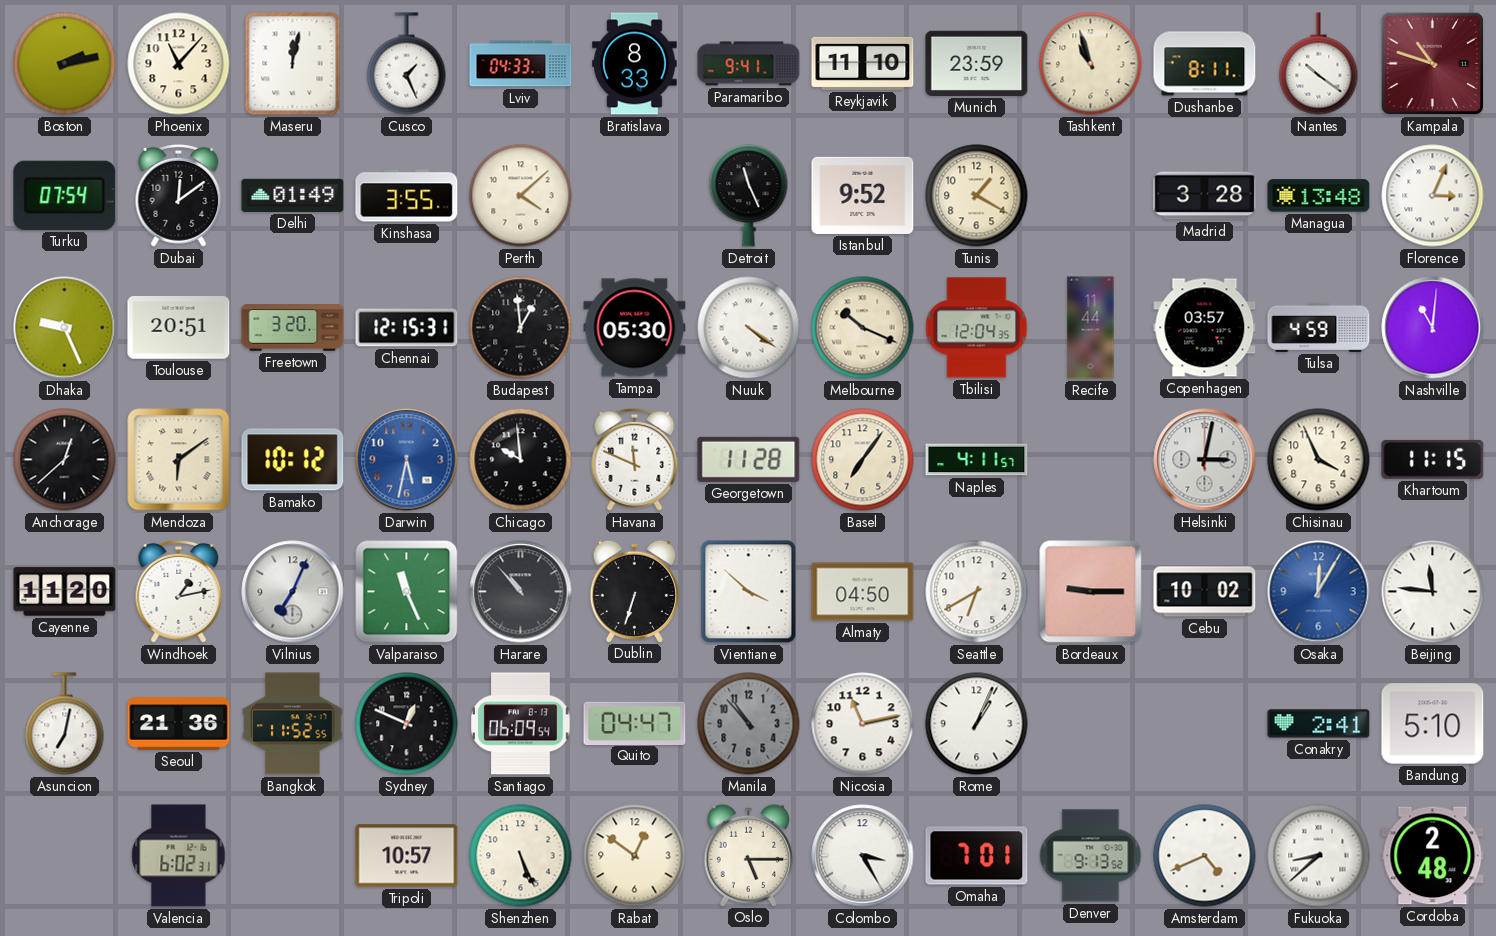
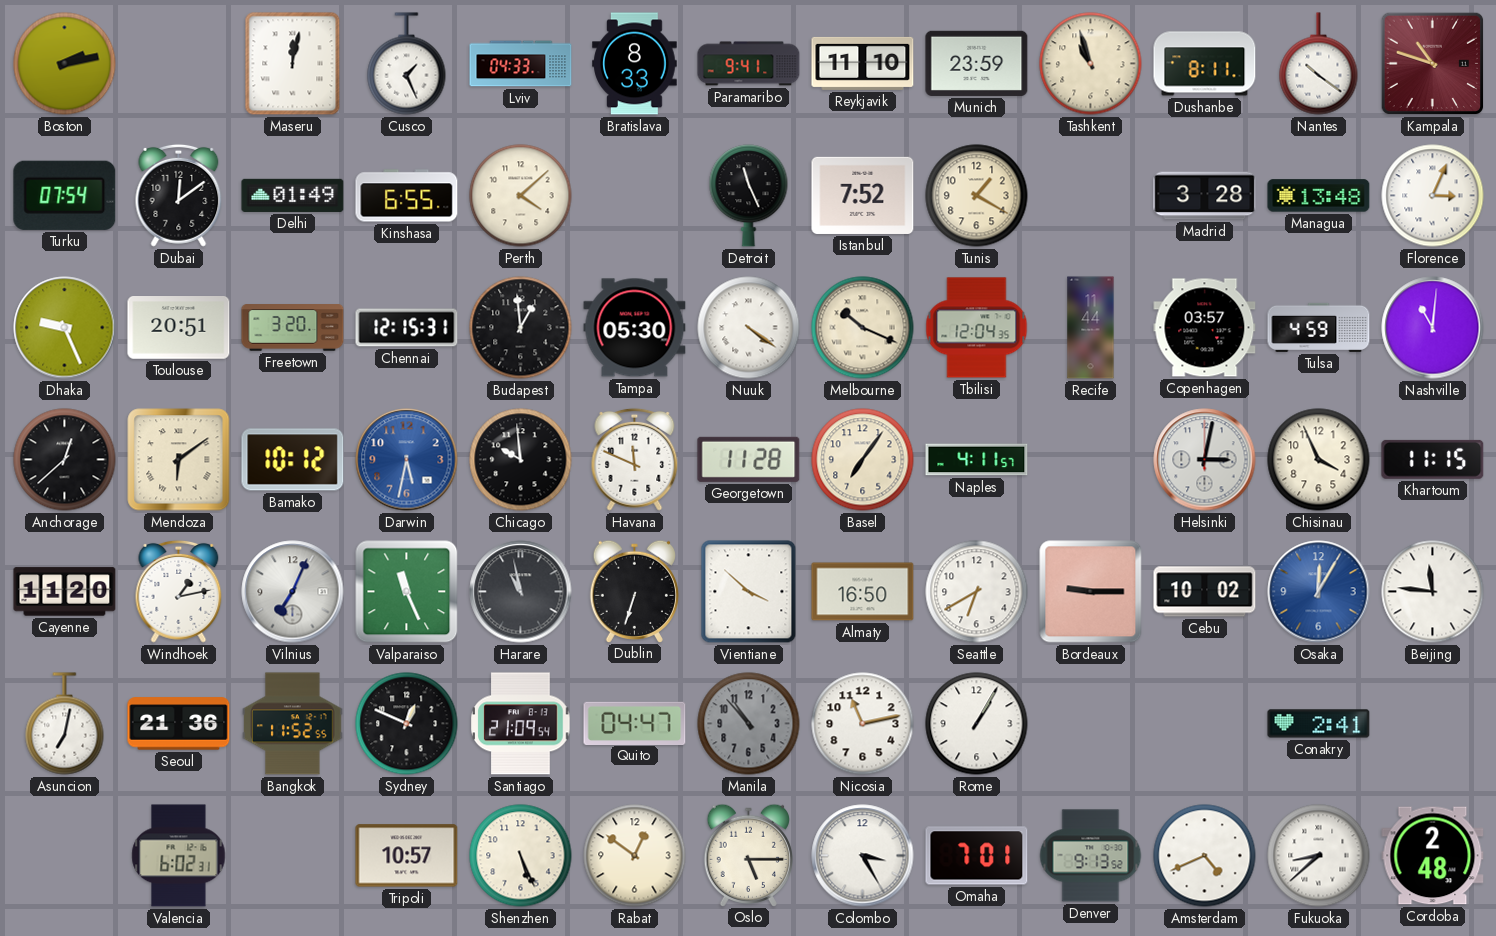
Phoenix: 11:07 -> none
Kinshasa: 3:55 -> 6:55
Istanbul: 9:52 -> 7:52
Harare: 10:53 -> 10:58
Almaty: 04:50 -> 16:50
Santiago: 06:09 -> 21:09
Rome: 1:04 -> 1:05
Bandung: 5:10 -> none
